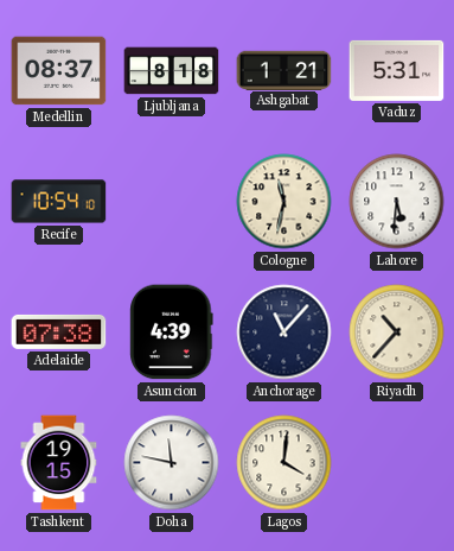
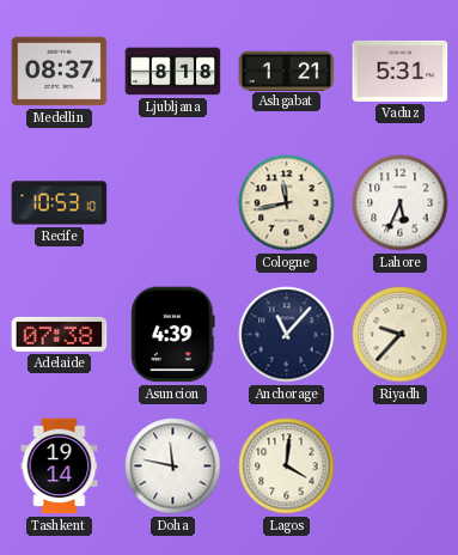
Recife: 10:54 -> 10:53
Cologne: 11:32 -> 11:43
Lahore: 5:31 -> 5:34
Riyadh: 10:37 -> 9:37
Tashkent: 19:15 -> 19:14
